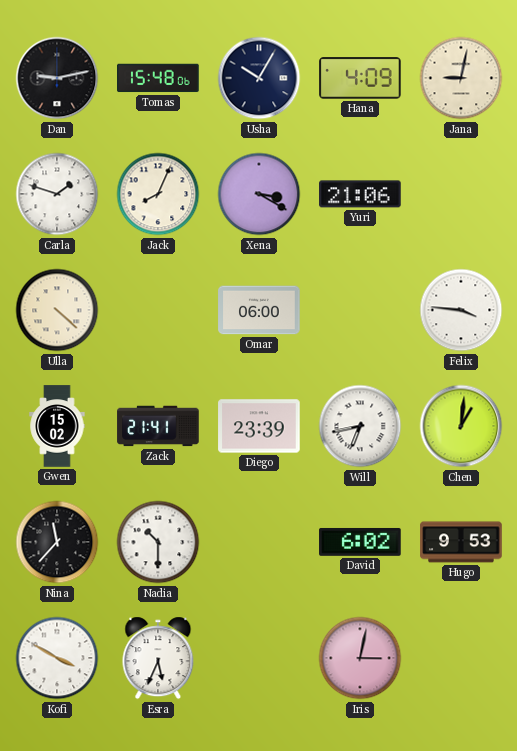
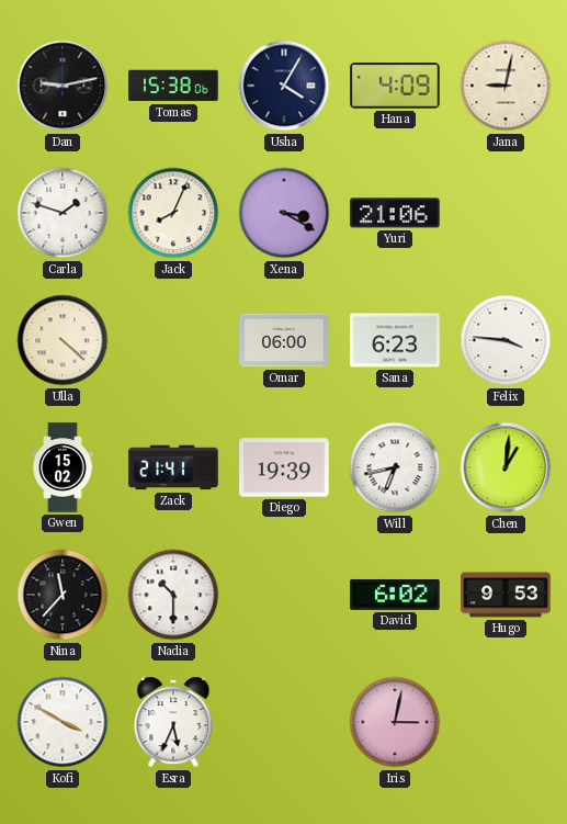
Tomas: 15:48 -> 15:38
Usha: 10:05 -> 4:05
Sana: none -> 6:23
Diego: 23:39 -> 19:39
